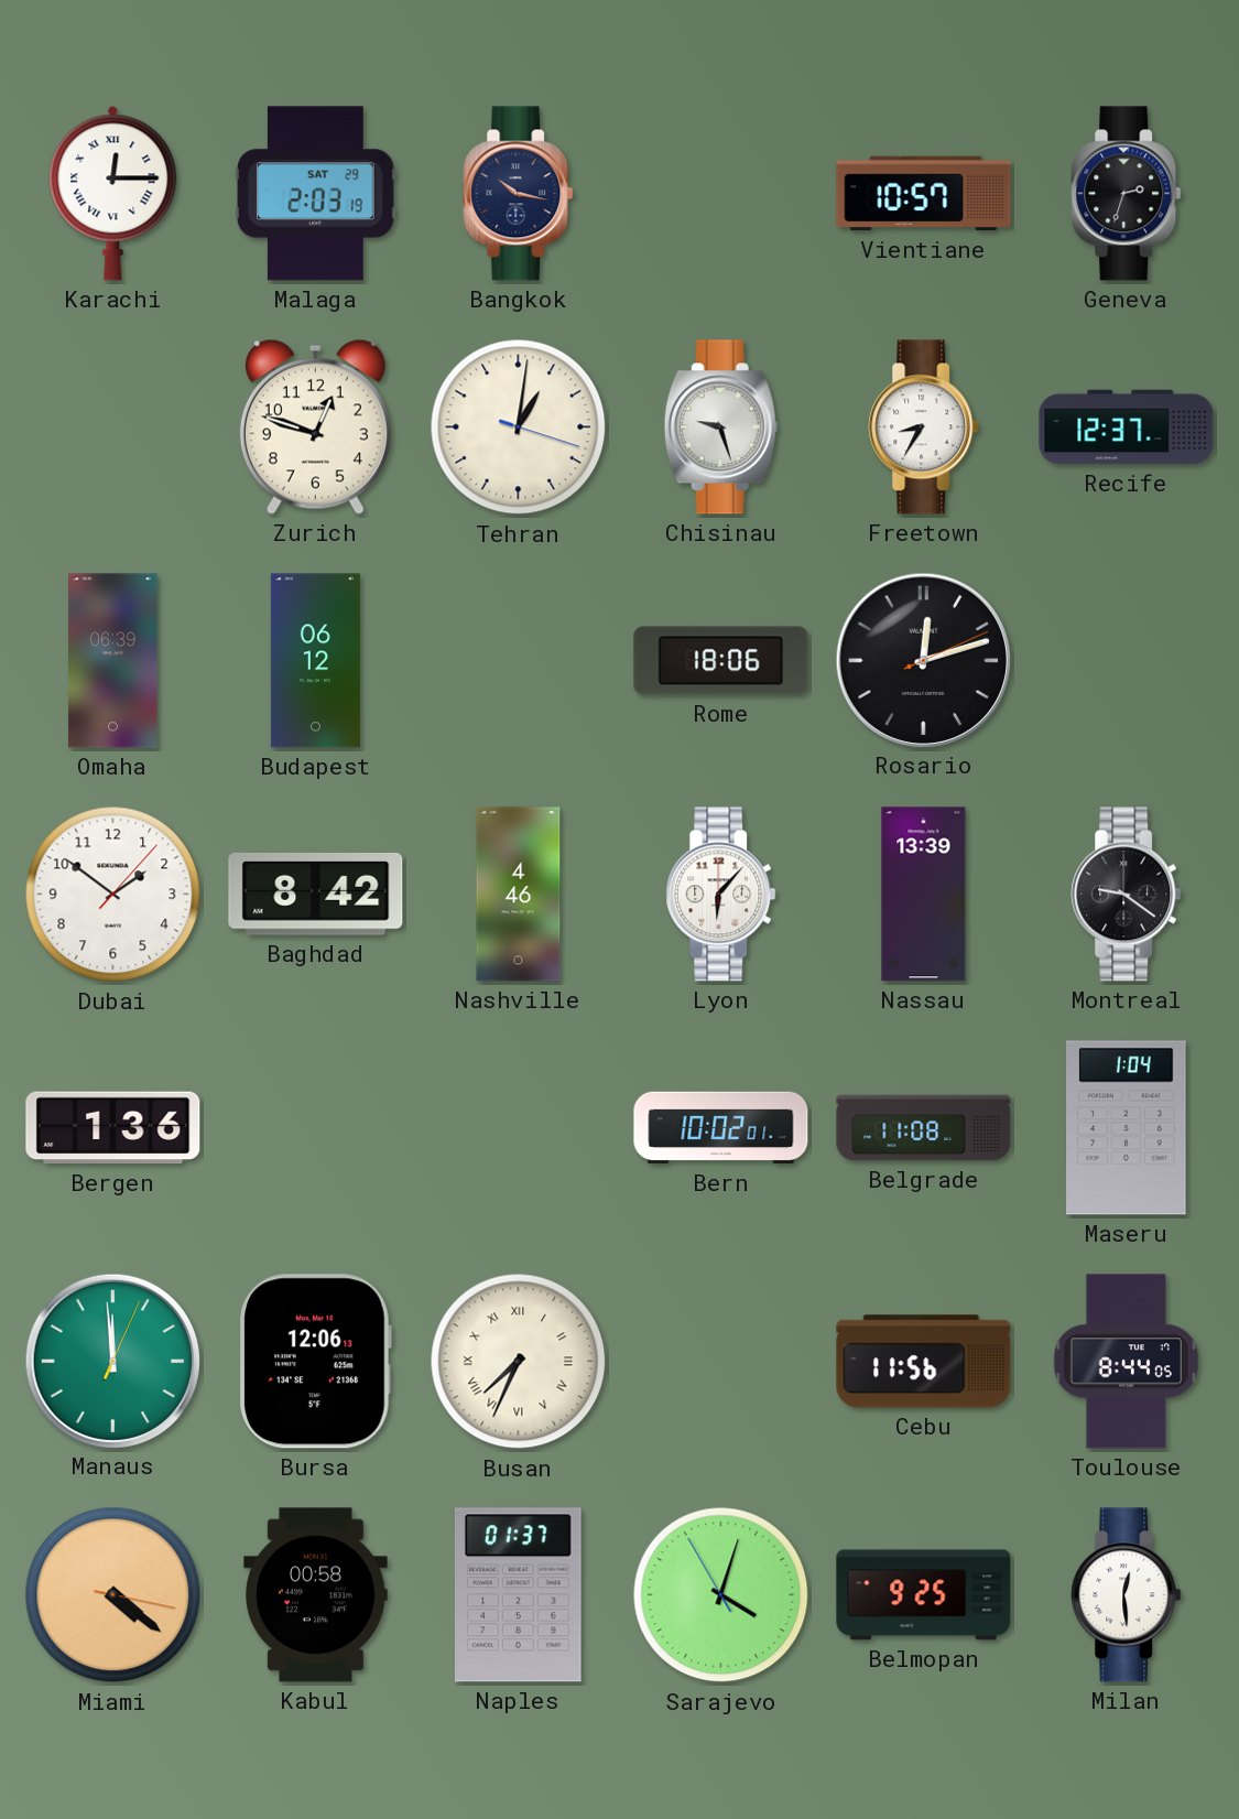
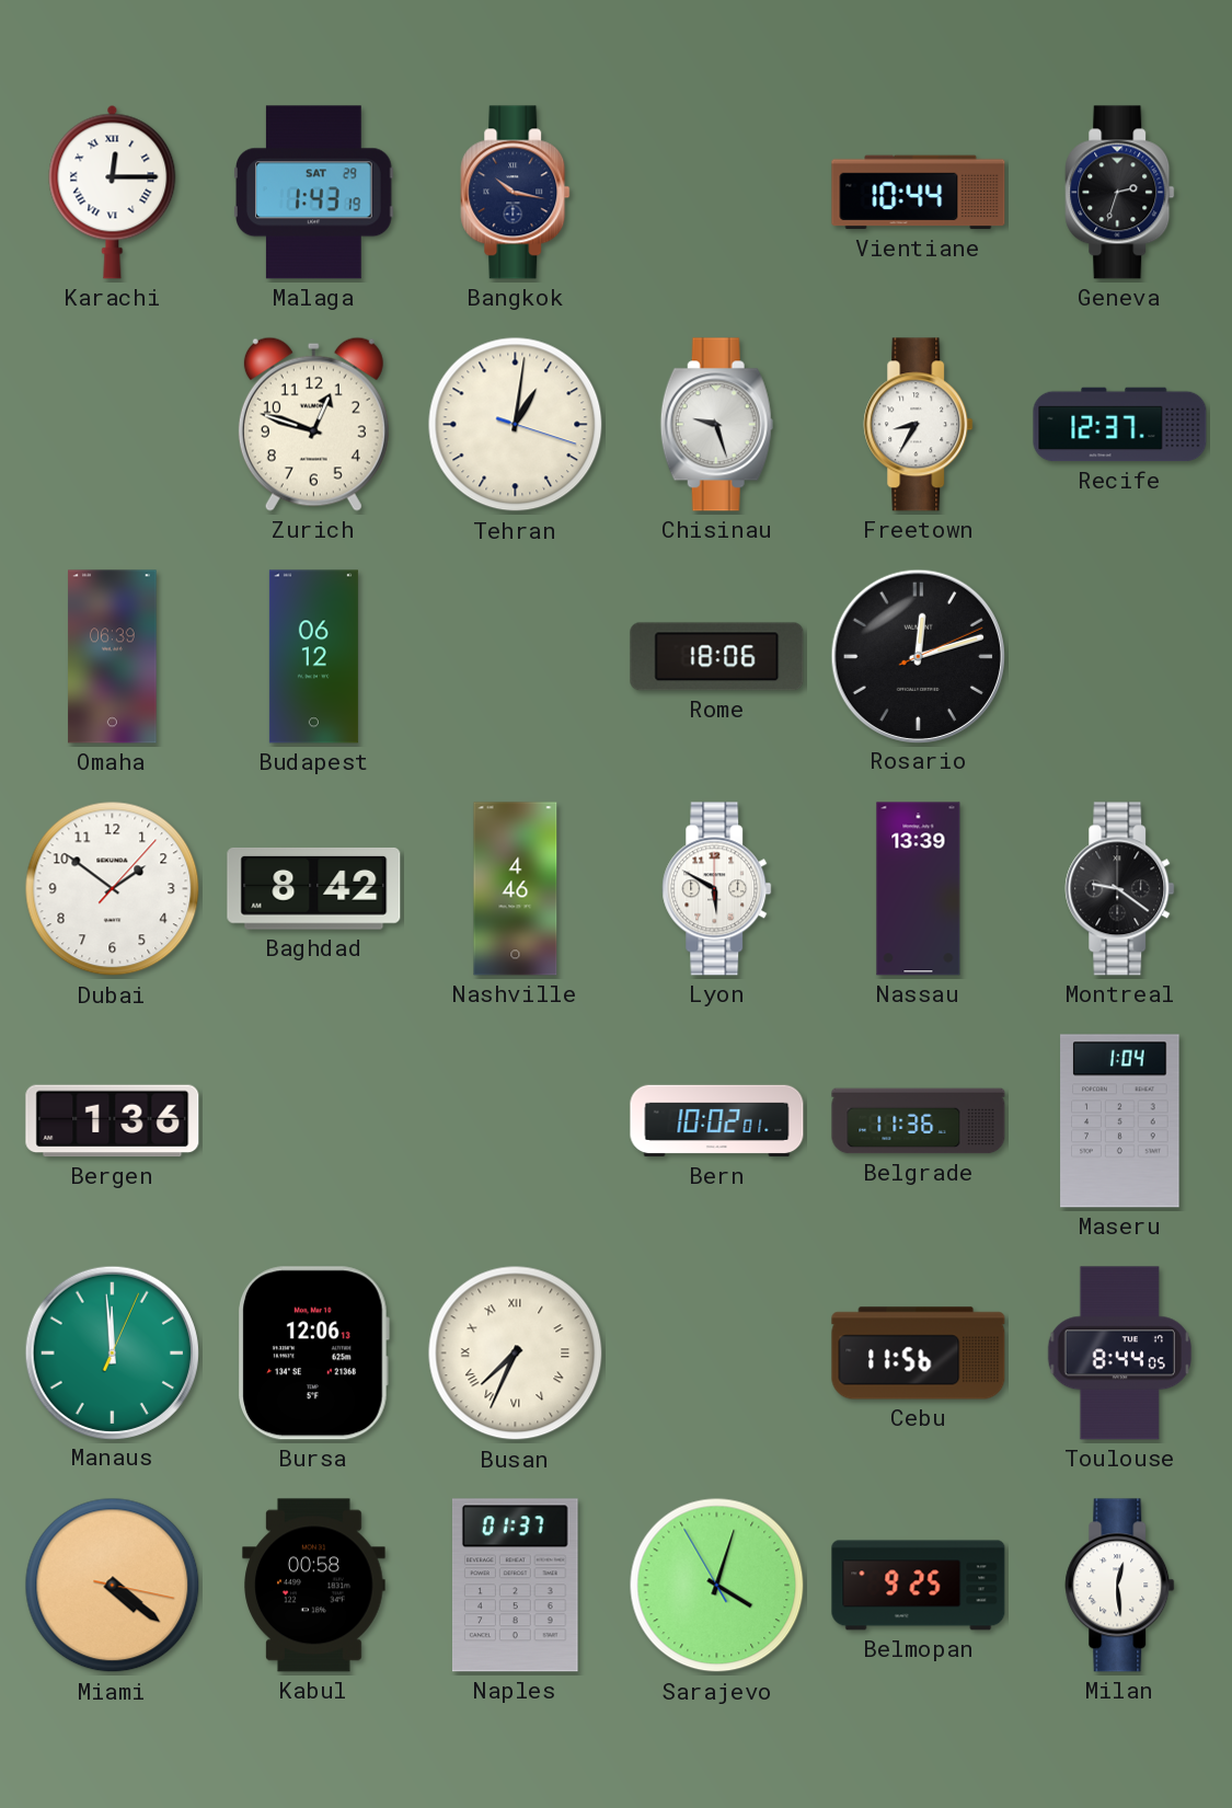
Malaga: 2:03 -> 1:43
Vientiane: 10:57 -> 10:44
Lyon: 6:07 -> 5:50
Belgrade: 11:08 -> 11:36
